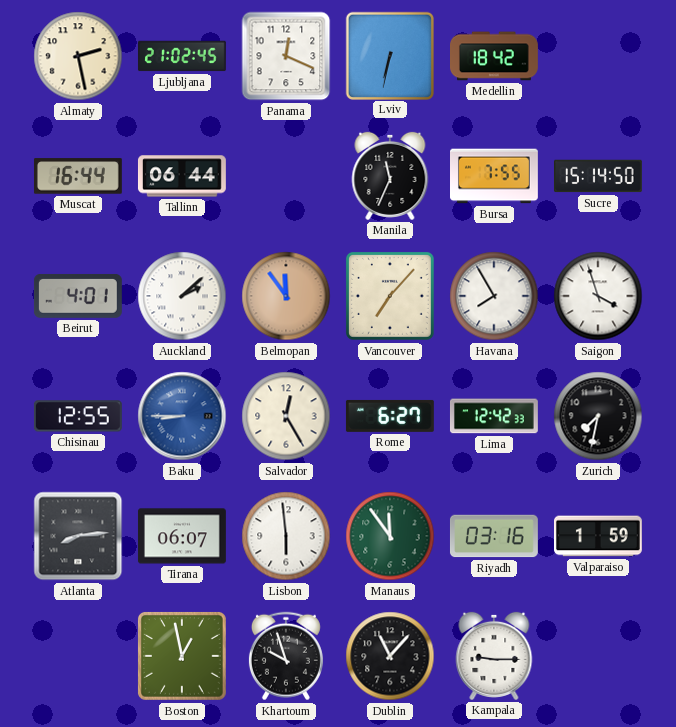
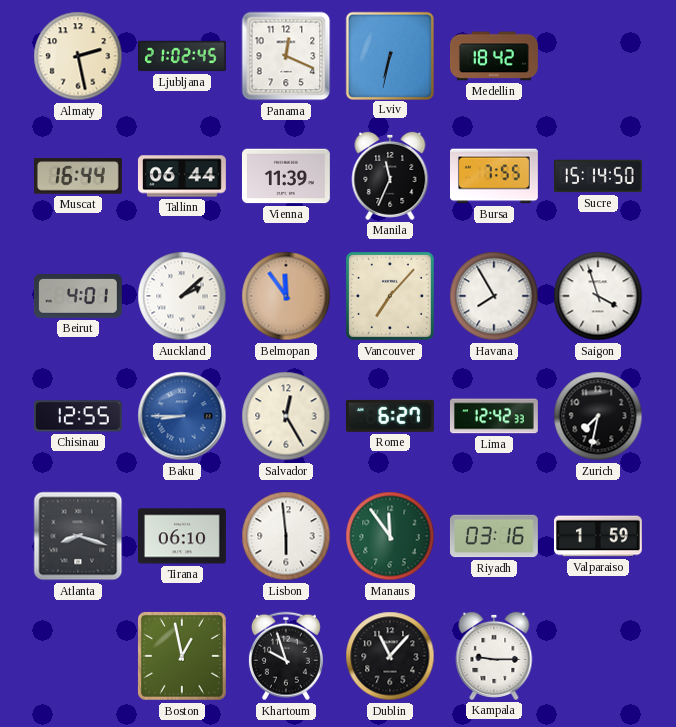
Vienna: none -> 11:39
Atlanta: 8:14 -> 8:18
Tirana: 06:07 -> 06:10
